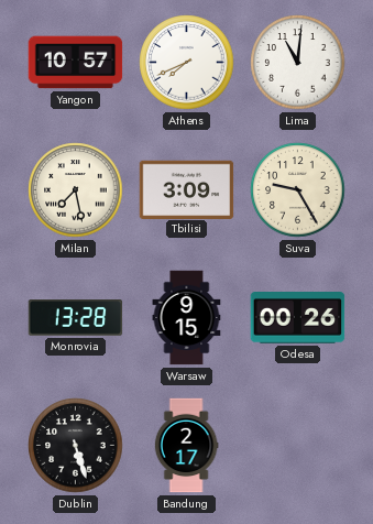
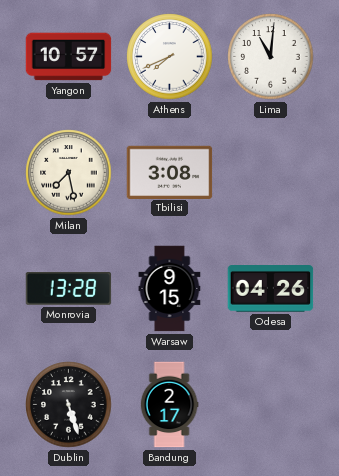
Tbilisi: 3:09 -> 3:08
Suva: 9:25 -> none
Odesa: 00:26 -> 04:26
